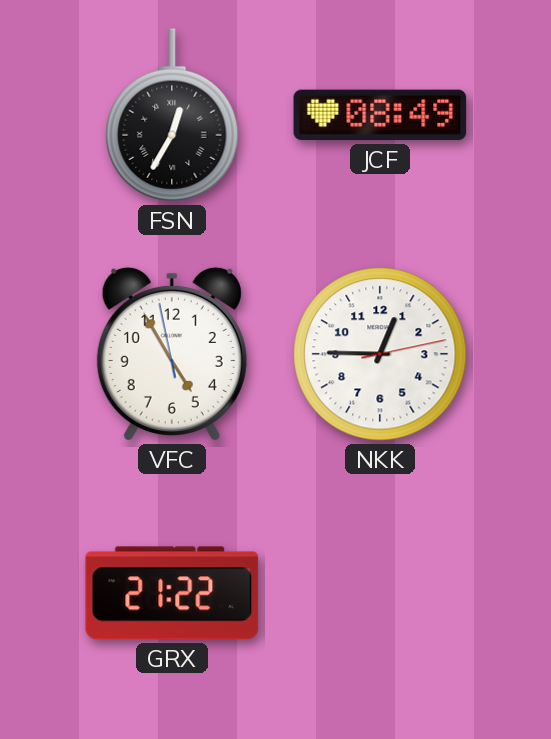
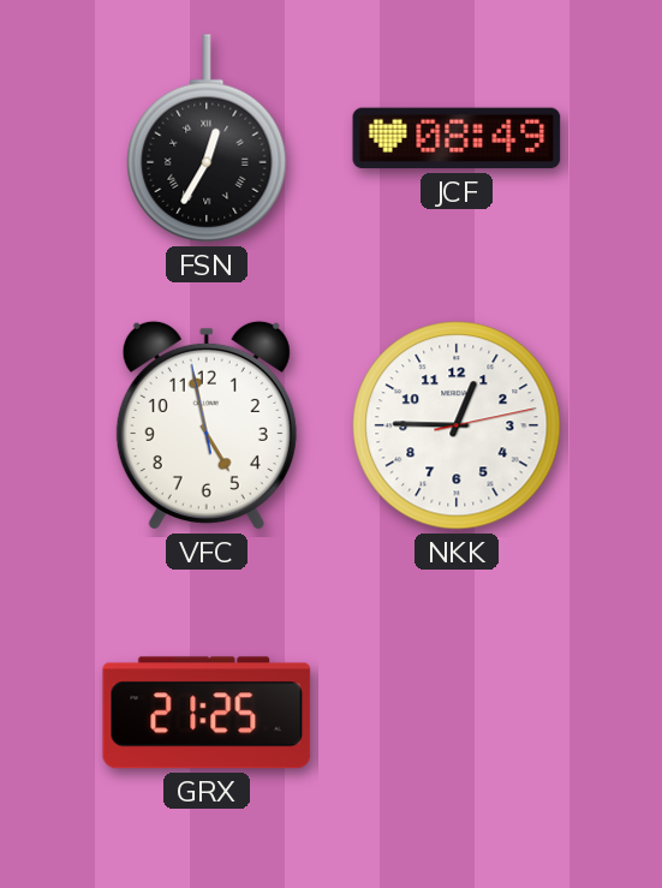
VFC: 4:54 -> 4:57
GRX: 21:22 -> 21:25
